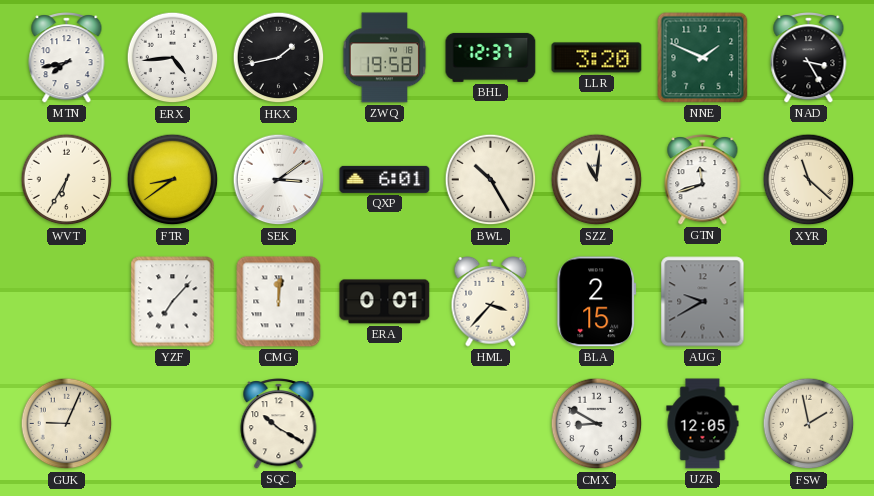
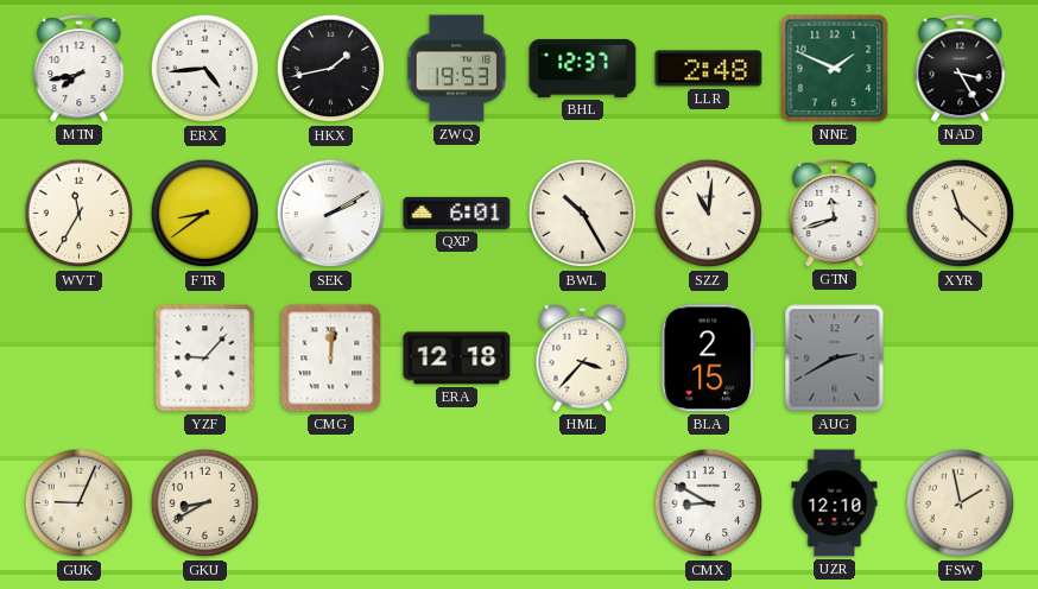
ZWQ: 19:58 -> 19:53
LLR: 3:20 -> 2:48
WVT: 6:35 -> 11:35
SEK: 3:09 -> 2:10
YZF: 7:07 -> 9:07
ERA: 0:01 -> 12:18
AUG: 9:40 -> 2:40
GKU: none -> 8:40
SQC: 10:20 -> none
UZR: 12:05 -> 12:10
